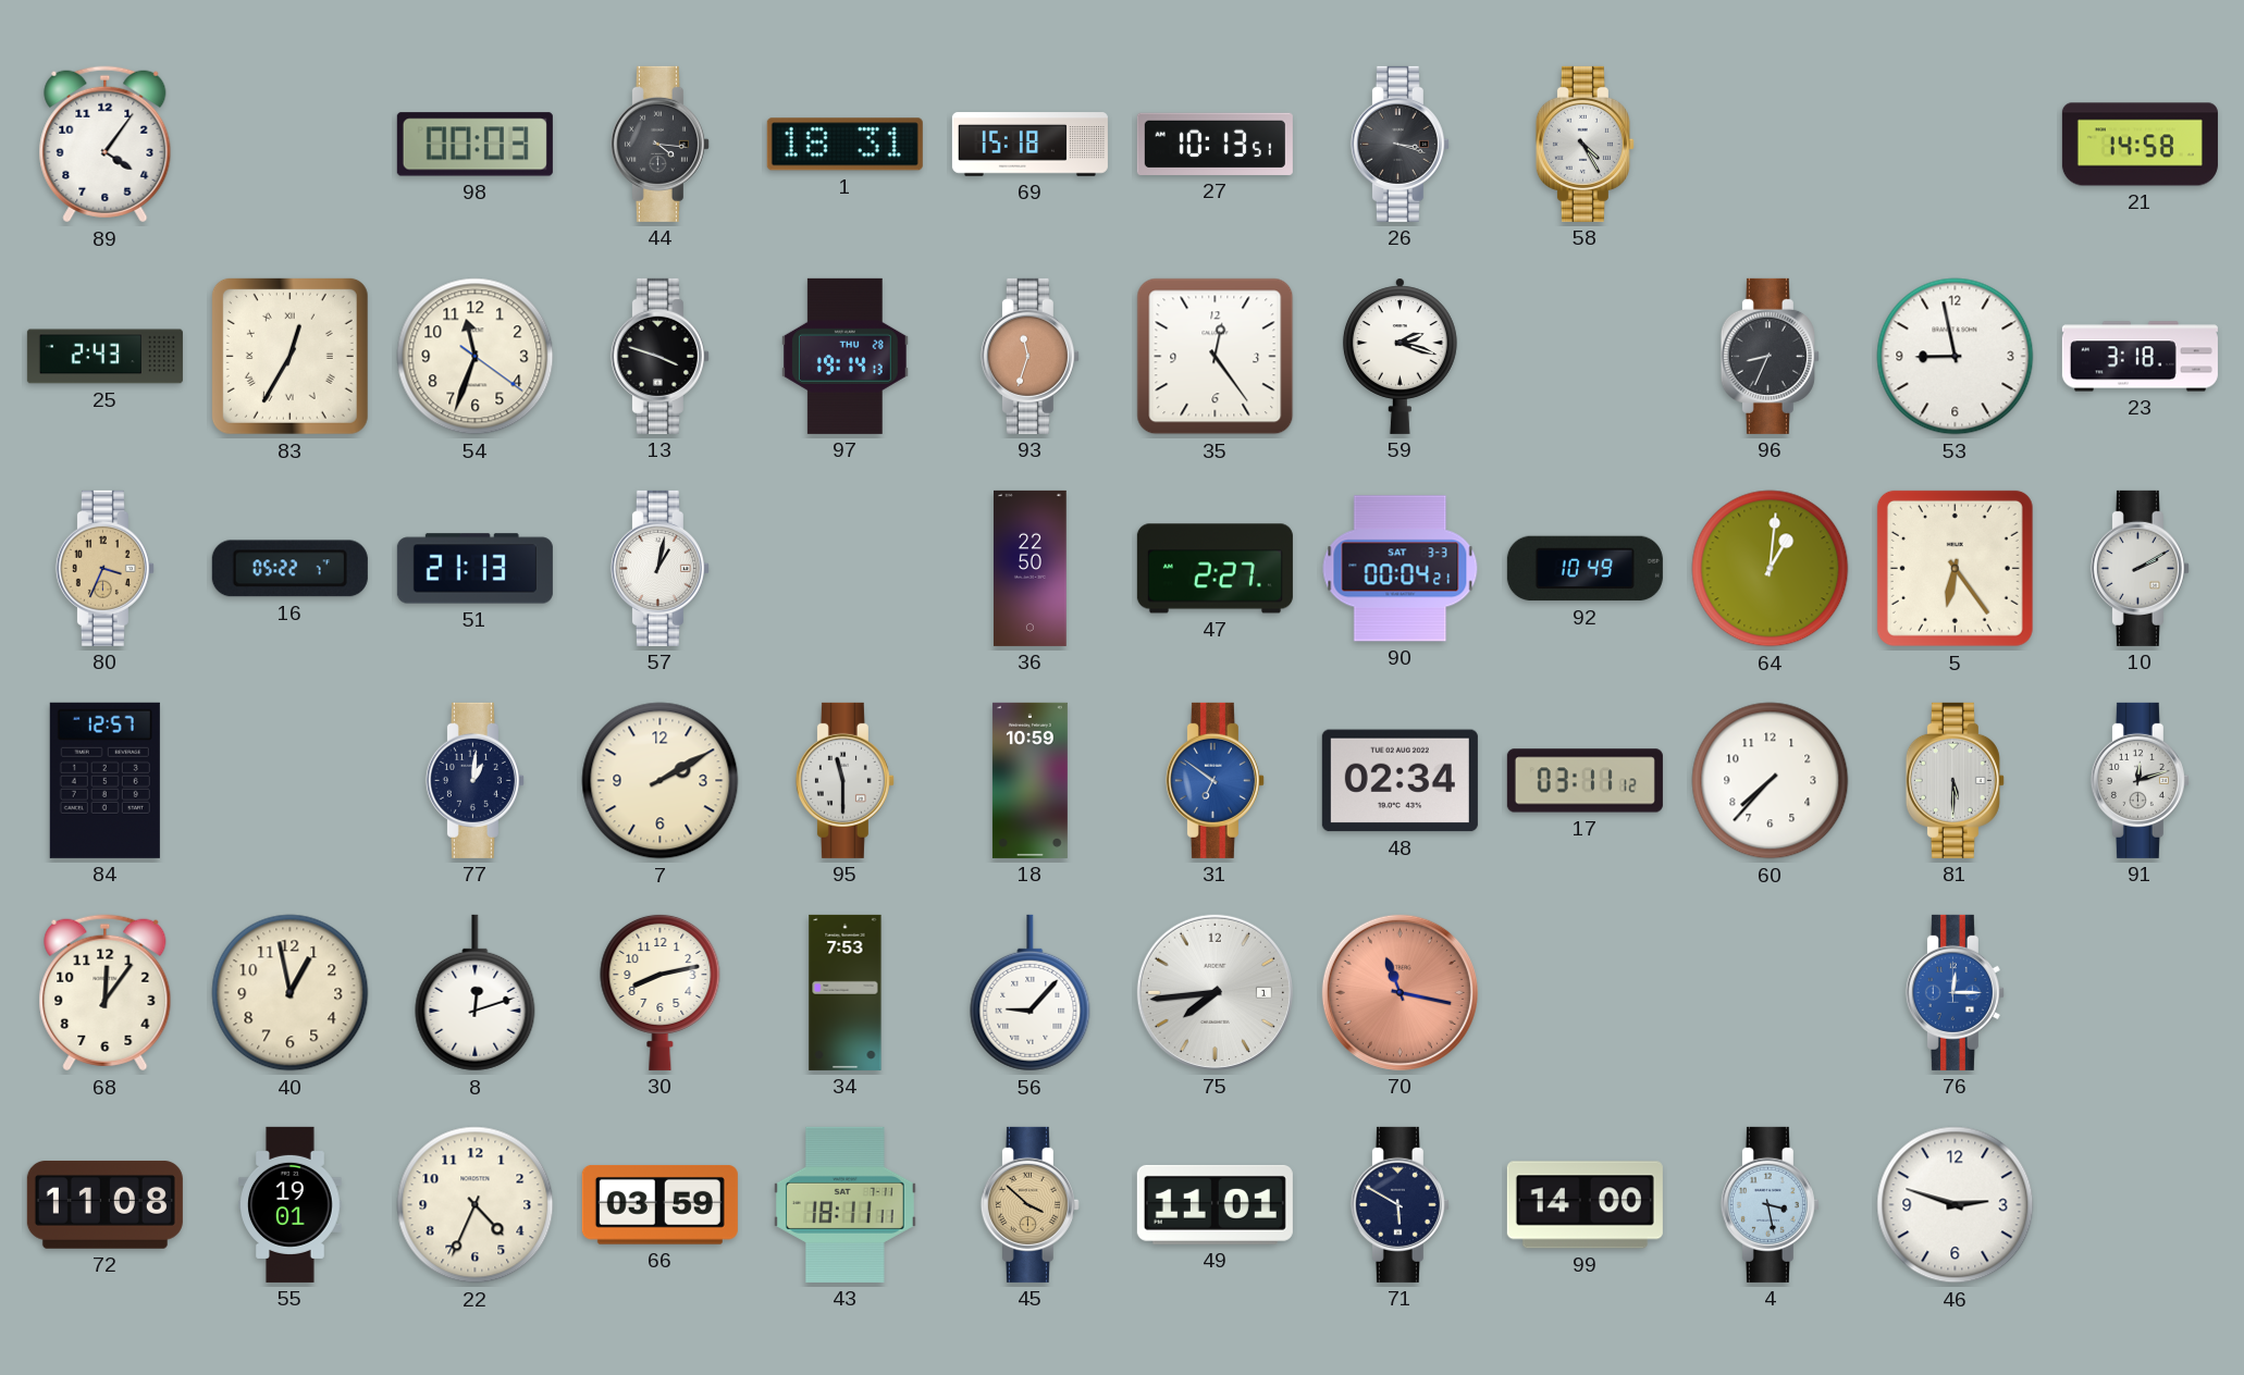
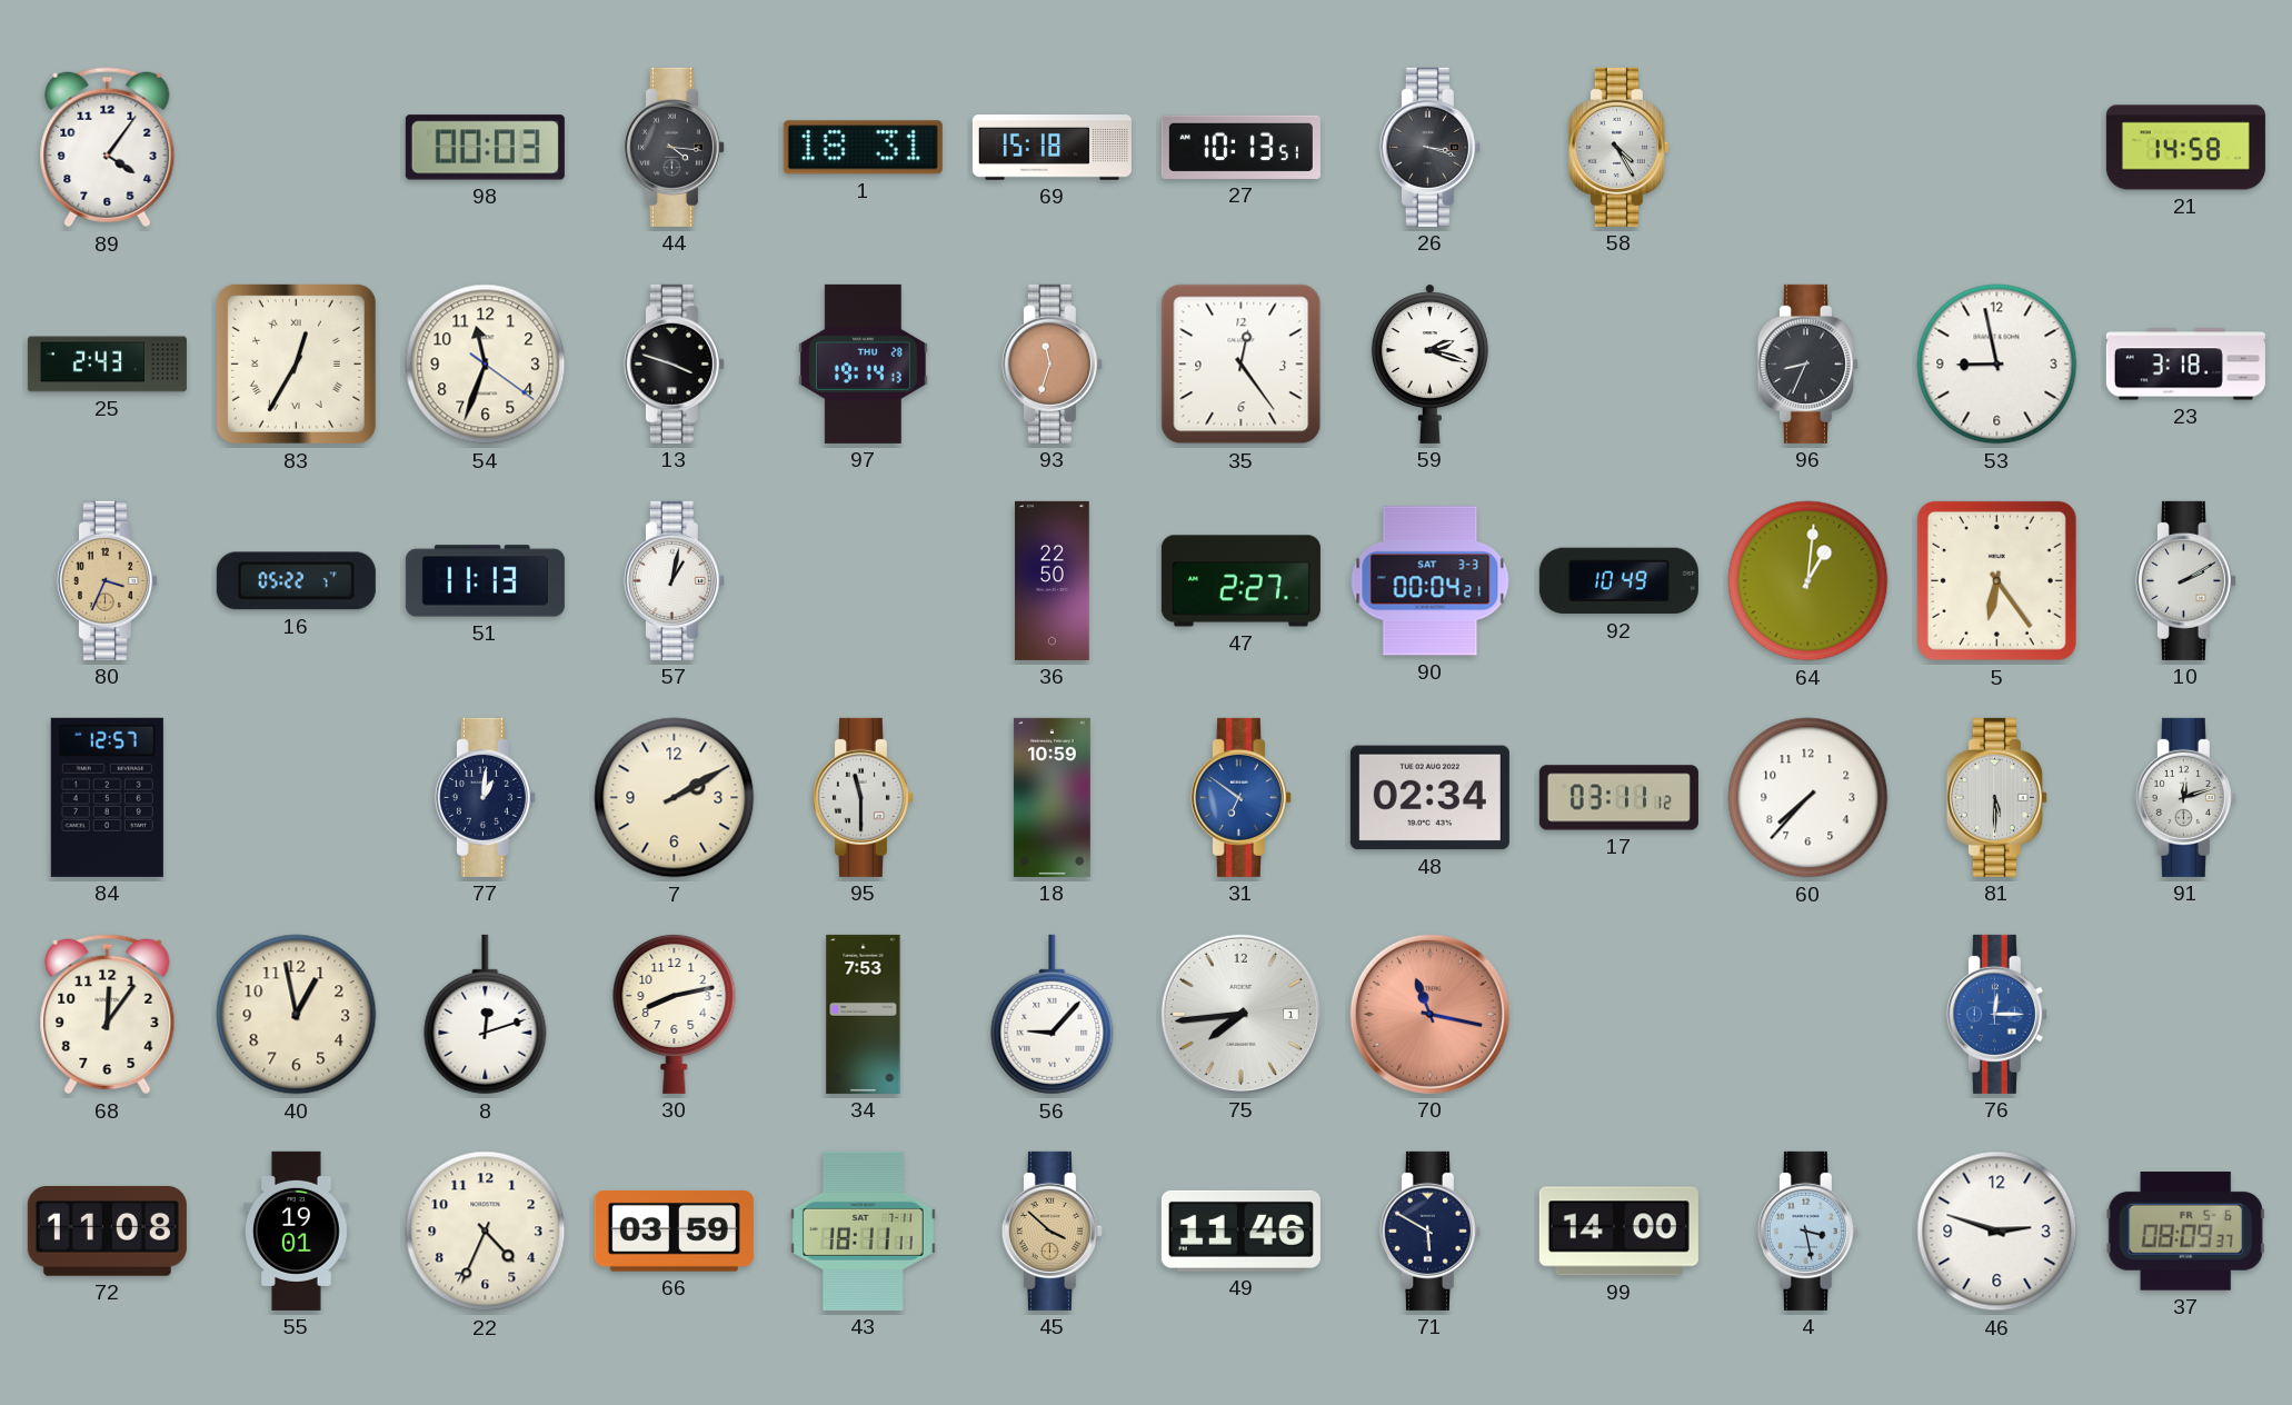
51: 21:13 -> 11:13
49: 11:01 -> 11:46
37: none -> 08:09
